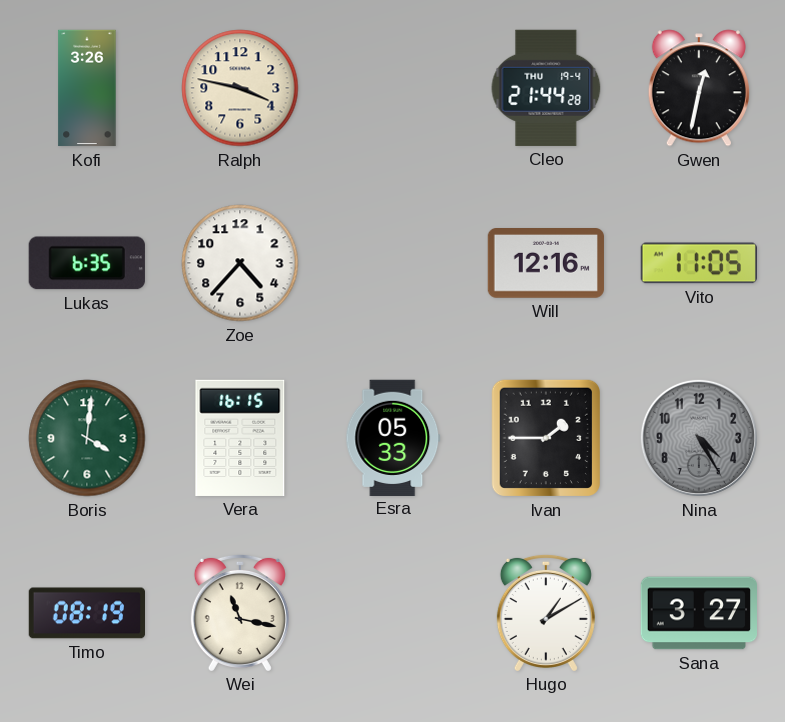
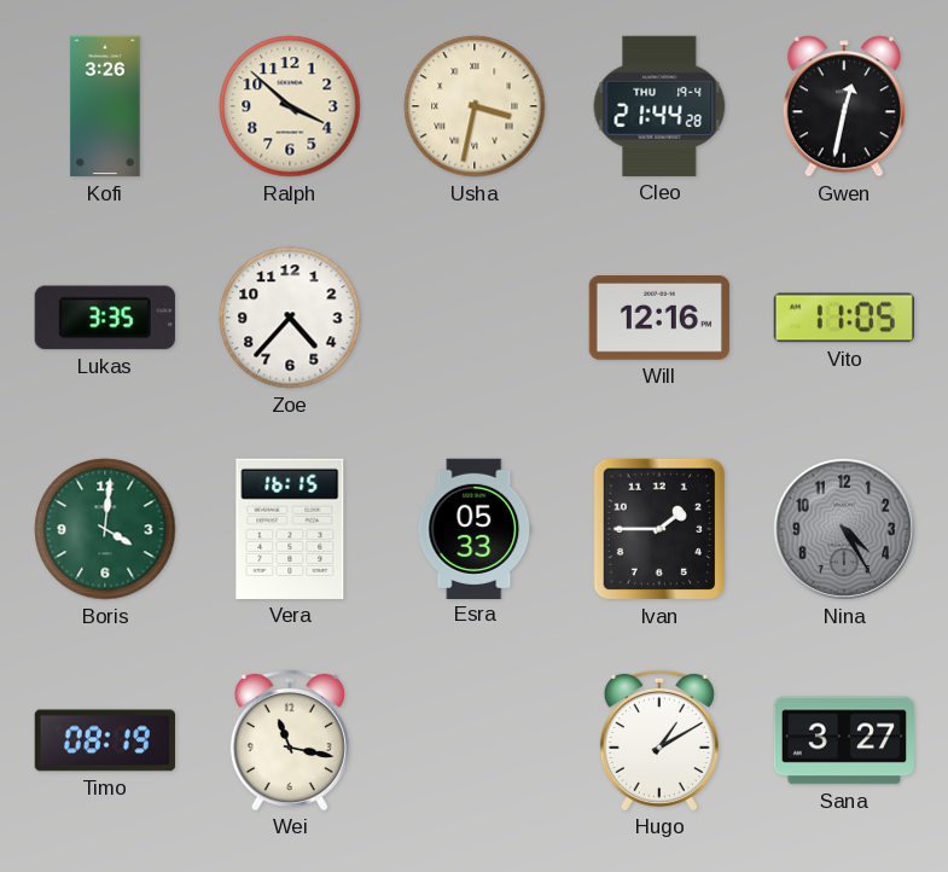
Ralph: 3:47 -> 3:52
Usha: none -> 3:32
Lukas: 6:35 -> 3:35
